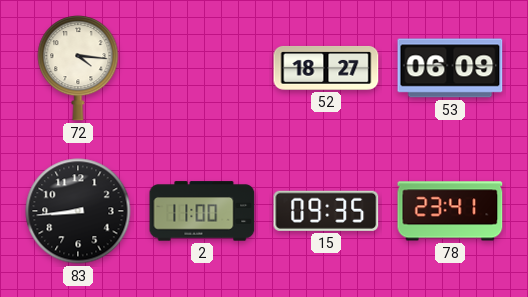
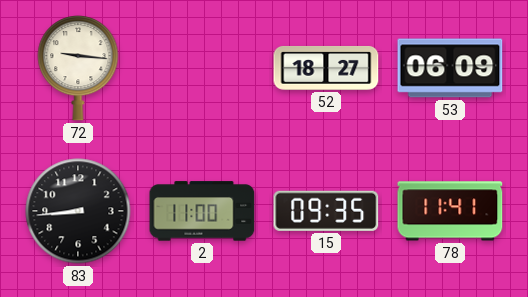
72: 4:16 -> 9:16
78: 23:41 -> 11:41
